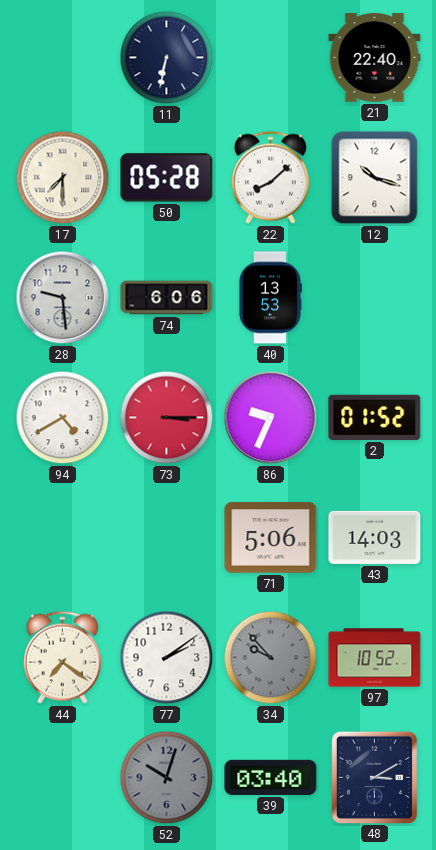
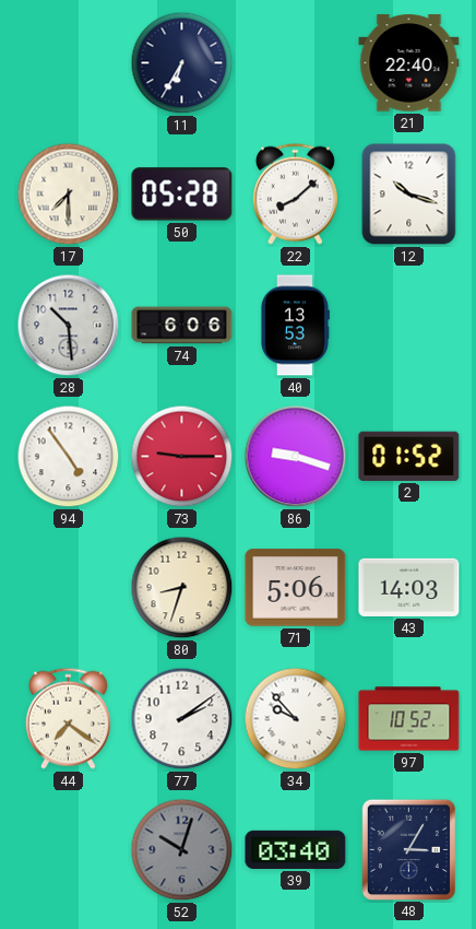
11: 6:32 -> 6:35
28: 9:29 -> 10:29
94: 4:40 -> 4:54
73: 3:15 -> 9:15
86: 9:34 -> 9:18
80: none -> 8:33
34 dial: grey -> white
48: 3:10 -> 3:05
